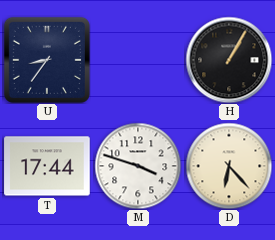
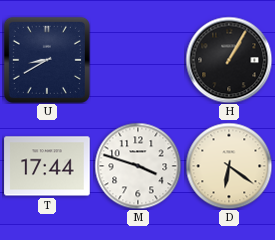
U: 8:36 -> 8:40
D: 6:23 -> 6:21
